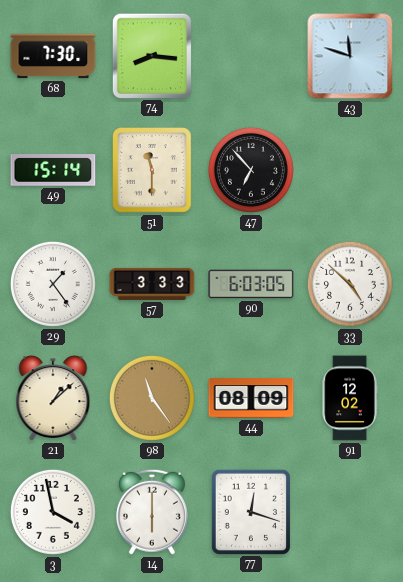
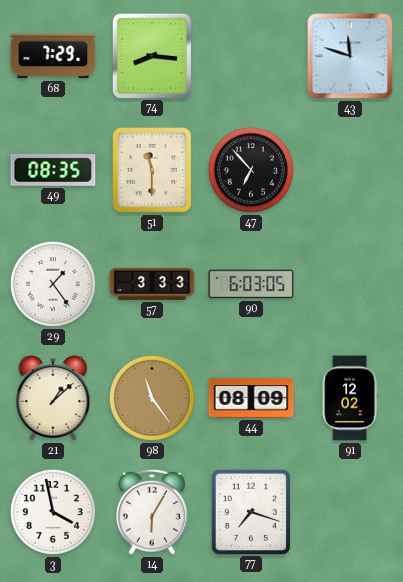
68: 7:30 -> 7:29
49: 15:14 -> 08:35
33: 4:52 -> none
14: 6:00 -> 6:05
77: 12:18 -> 7:18
